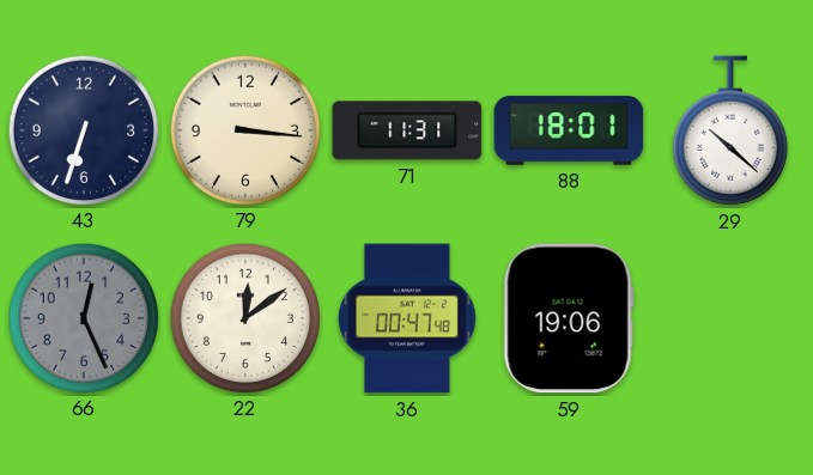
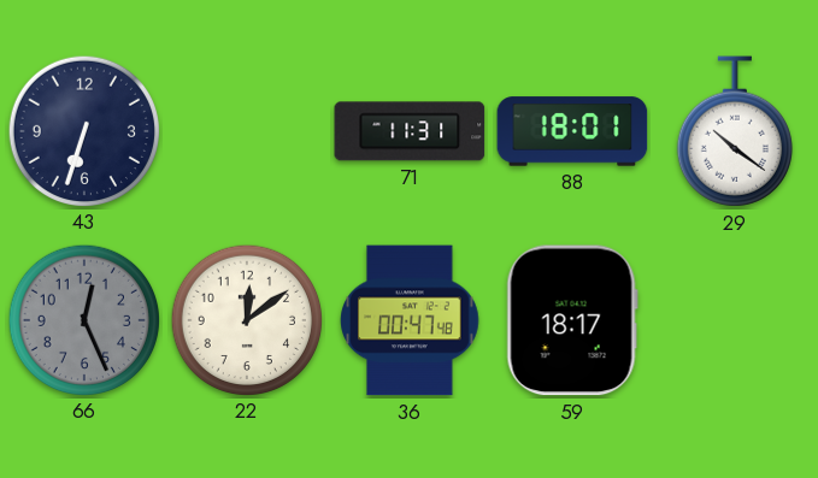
79: 3:16 -> none
29: 10:22 -> 10:21
59: 19:06 -> 18:17
